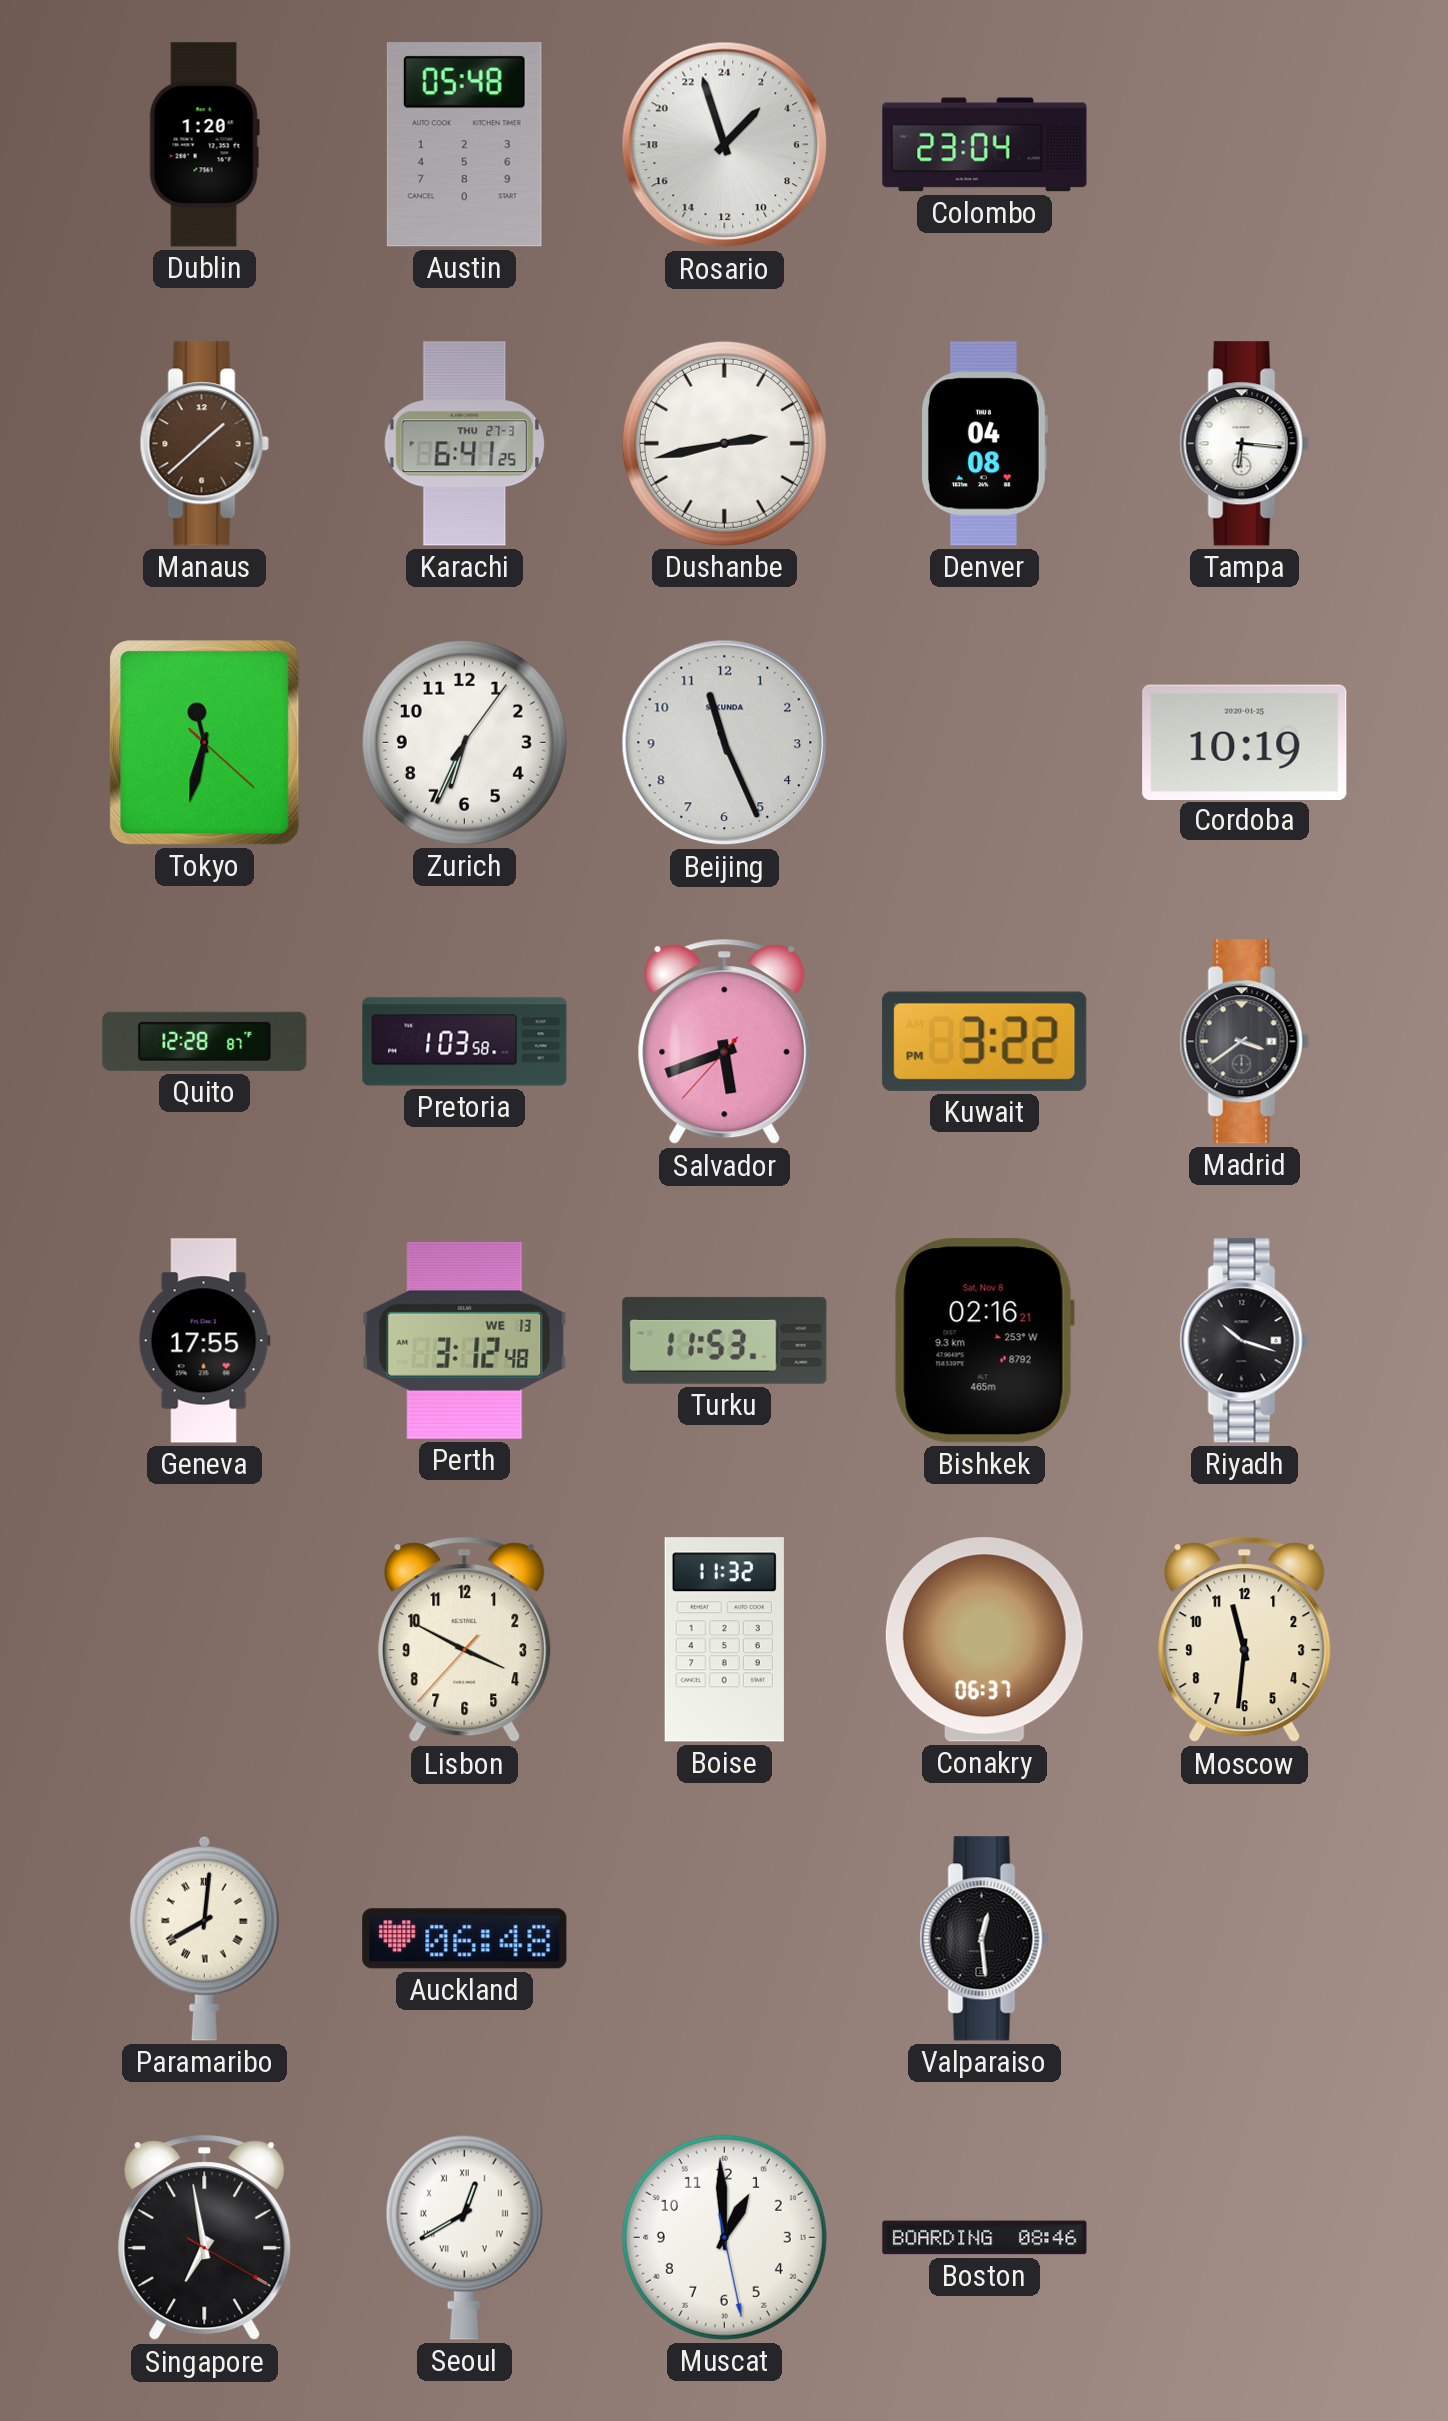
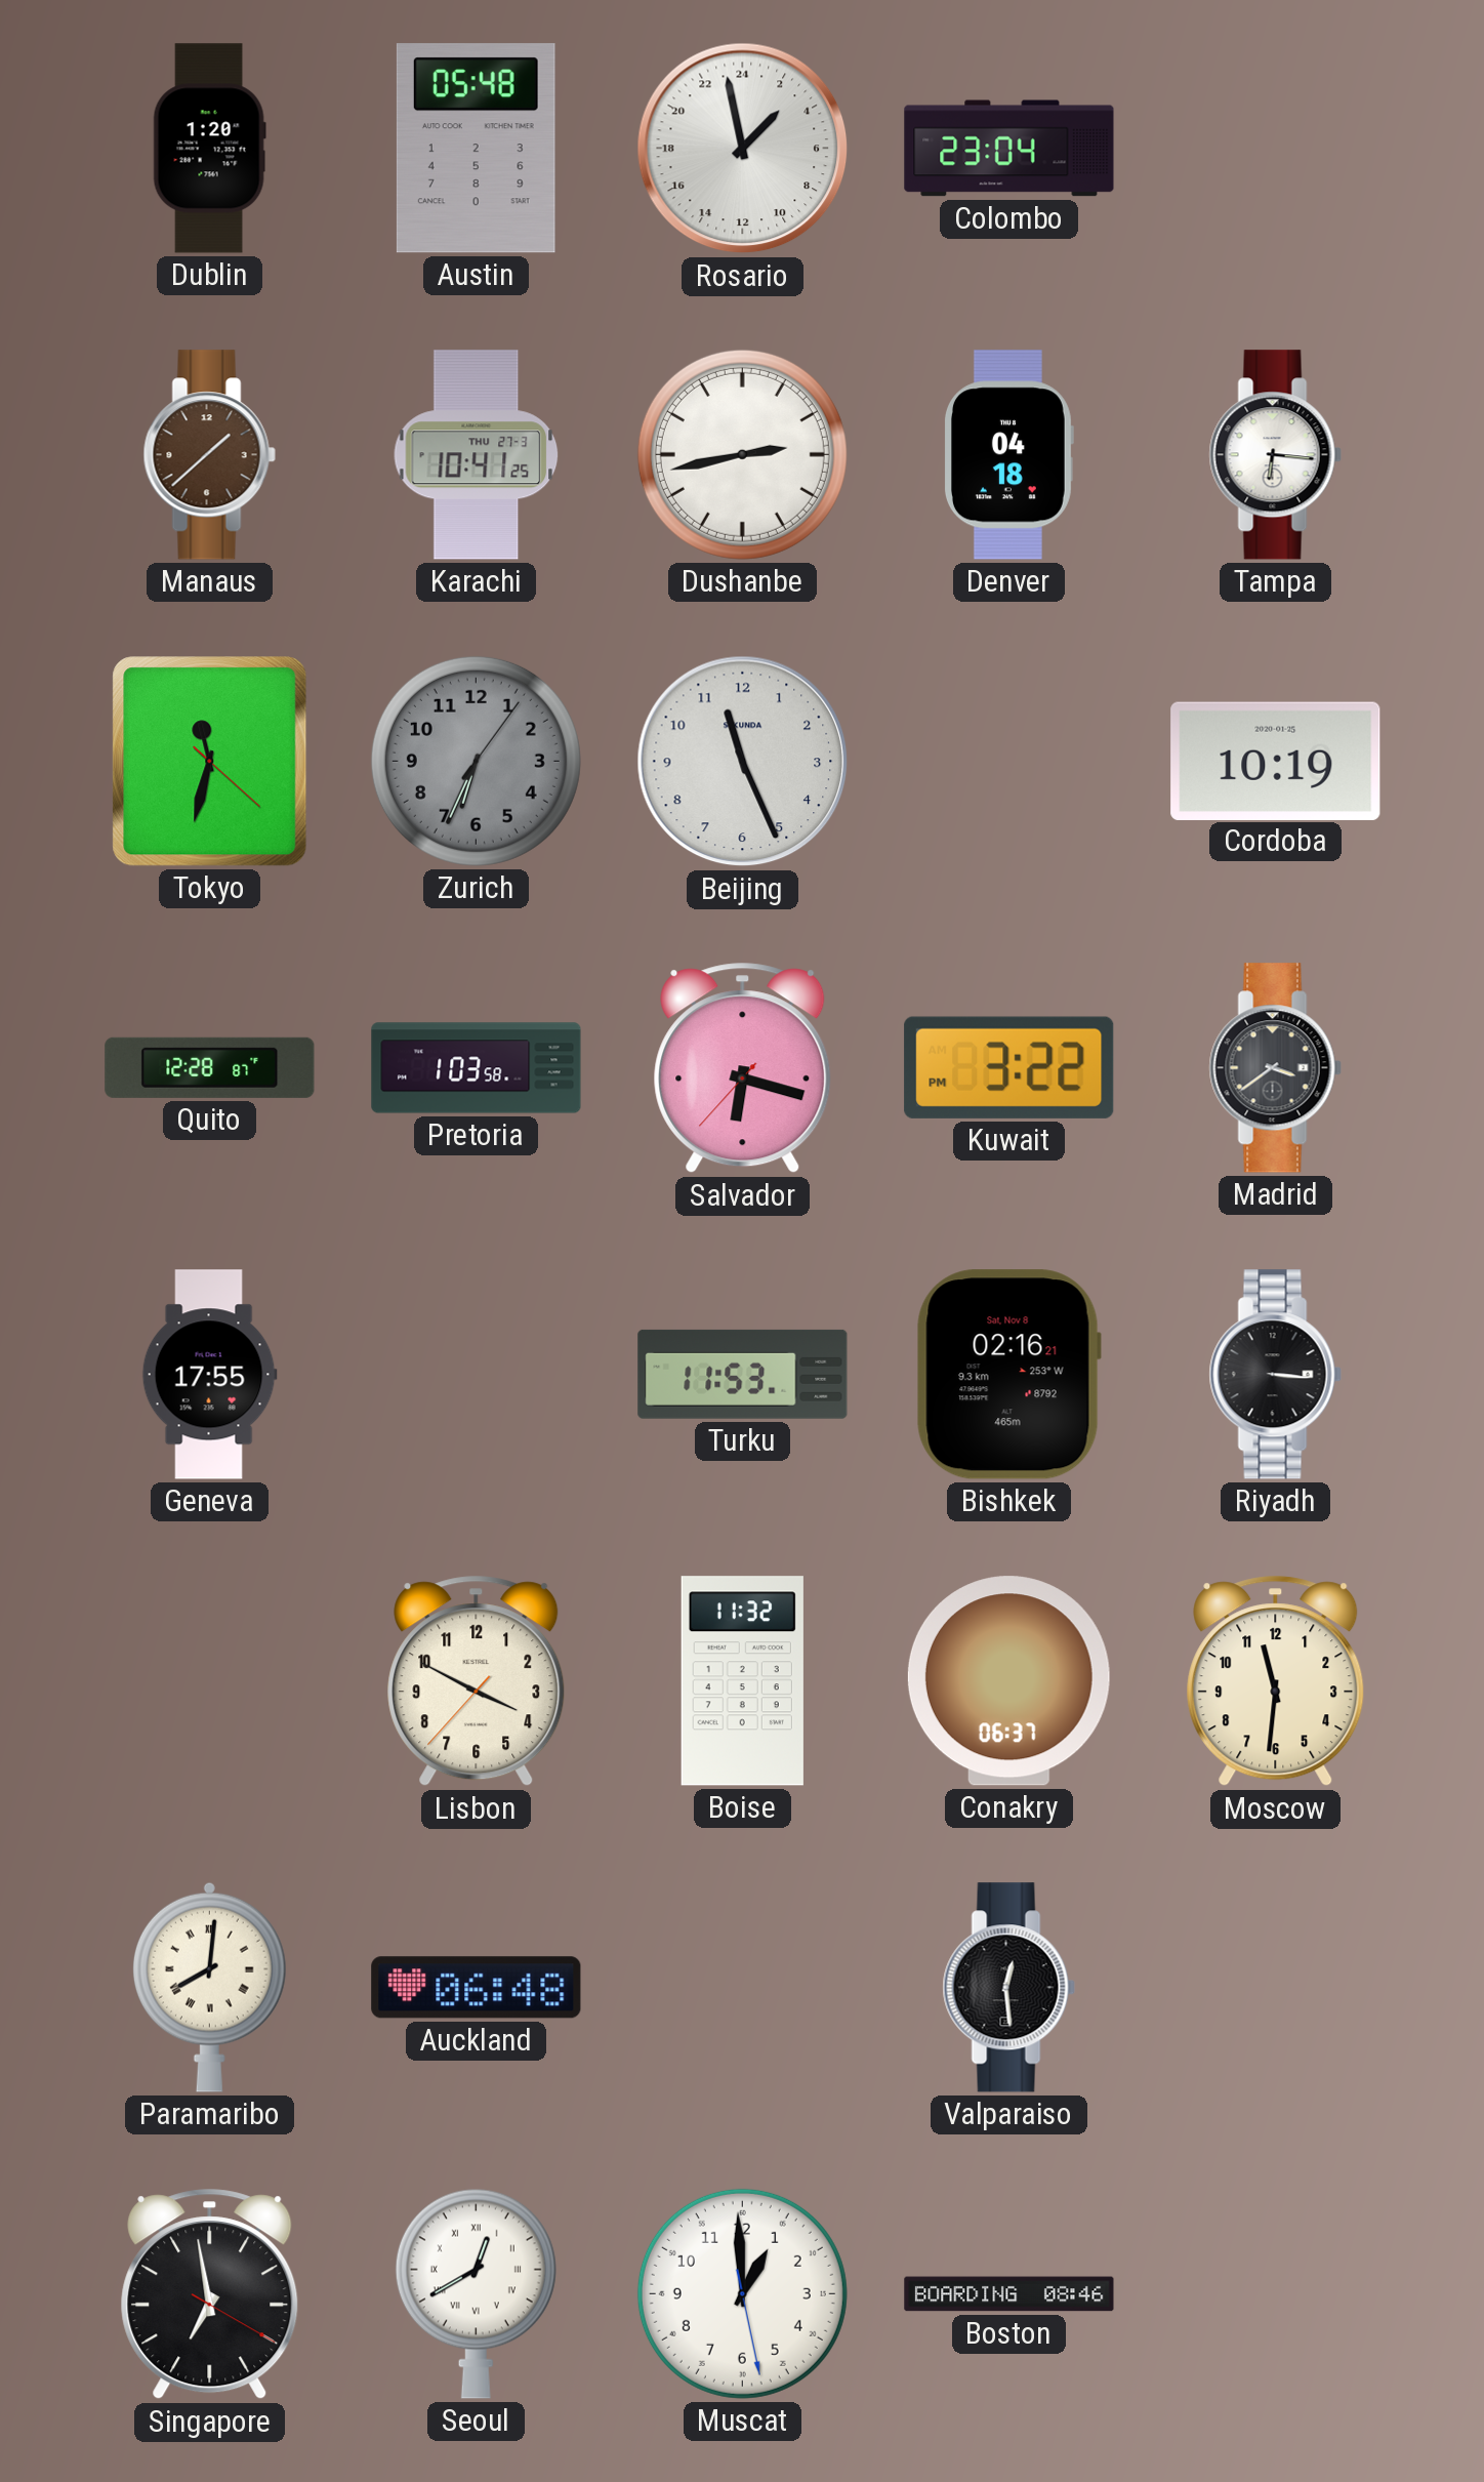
Rosario: 2:57 -> 2:58
Karachi: 6:41 -> 10:41
Denver: 04:08 -> 04:18
Zurich dial: white -> grey
Salvador: 5:41 -> 6:17
Perth: 3:12 -> none
Riyadh: 10:18 -> 3:16
